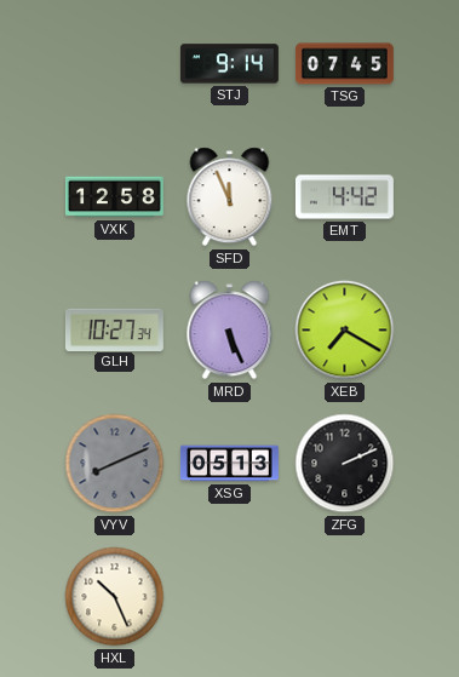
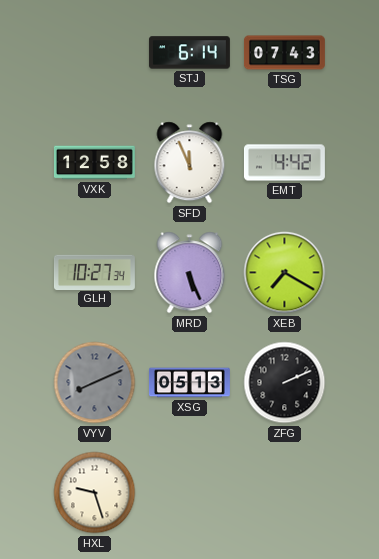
STJ: 9:14 -> 6:14
TSG: 07:45 -> 07:43
HXL: 10:26 -> 9:27
